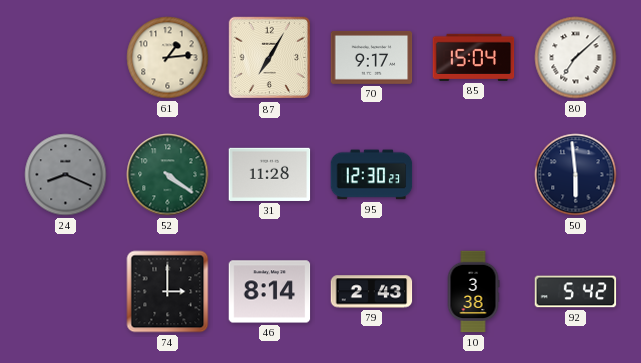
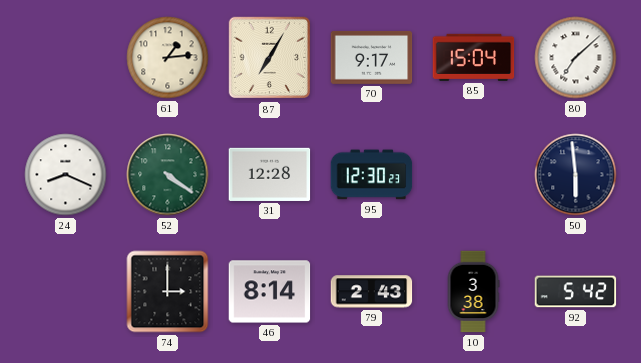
24 dial: grey -> white
31: 11:28 -> 12:28
